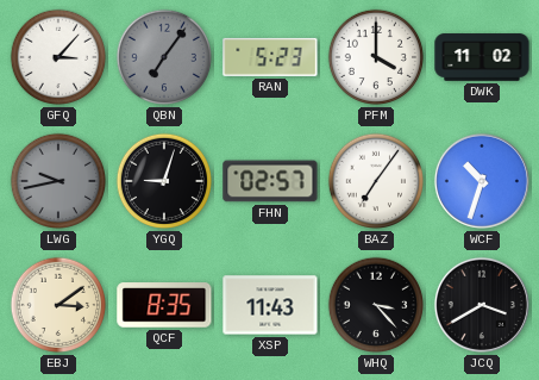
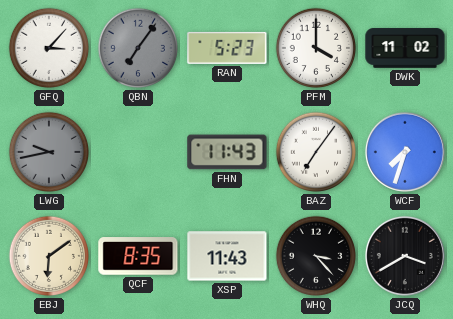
YGQ: 9:03 -> none
FHN: 02:57 -> 11:43
WCF: 10:33 -> 7:33
EBJ: 3:09 -> 6:09
